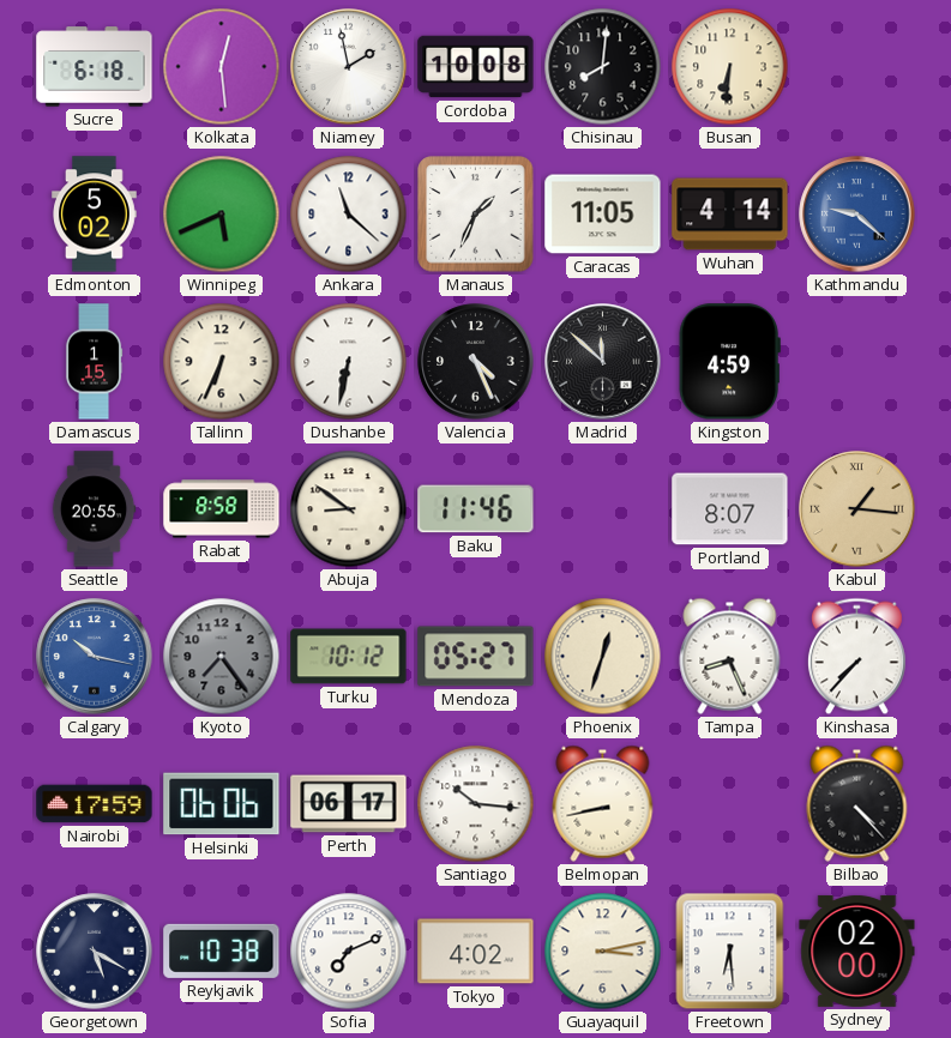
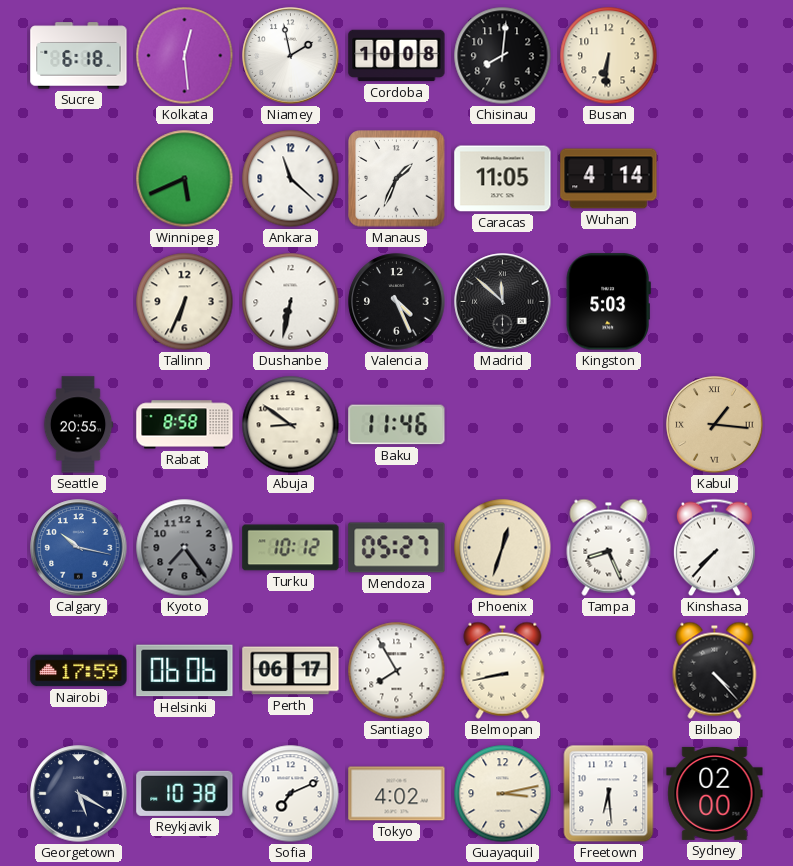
Edmonton: 5:02 -> none
Kathmandu: 9:22 -> none
Damascus: 1:15 -> none
Kingston: 4:59 -> 5:03
Portland: 8:07 -> none
Santiago: 10:16 -> 7:55
